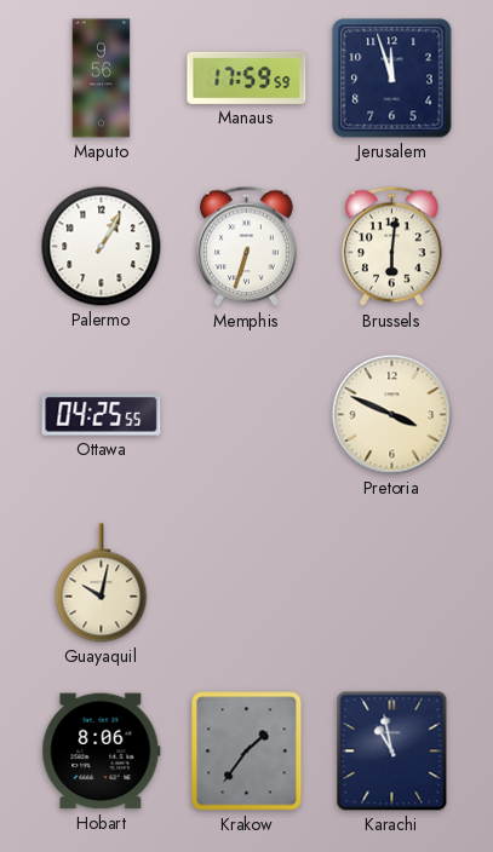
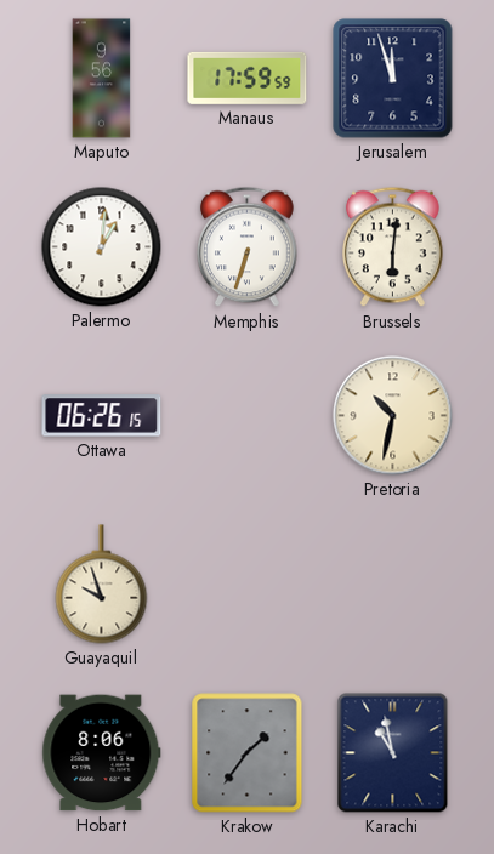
Palermo: 1:05 -> 1:01
Ottawa: 04:25 -> 06:26
Pretoria: 3:49 -> 10:32
Guayaquil: 10:02 -> 9:57
